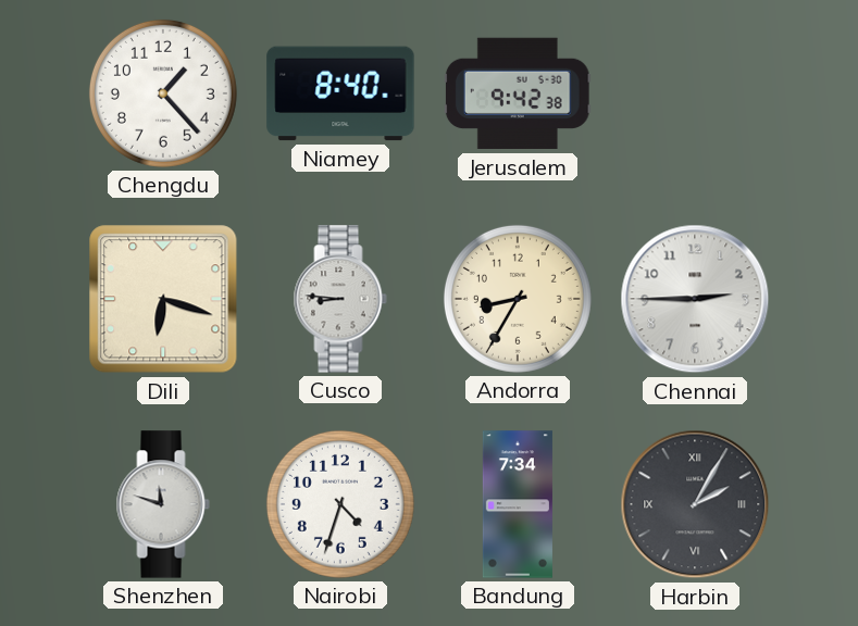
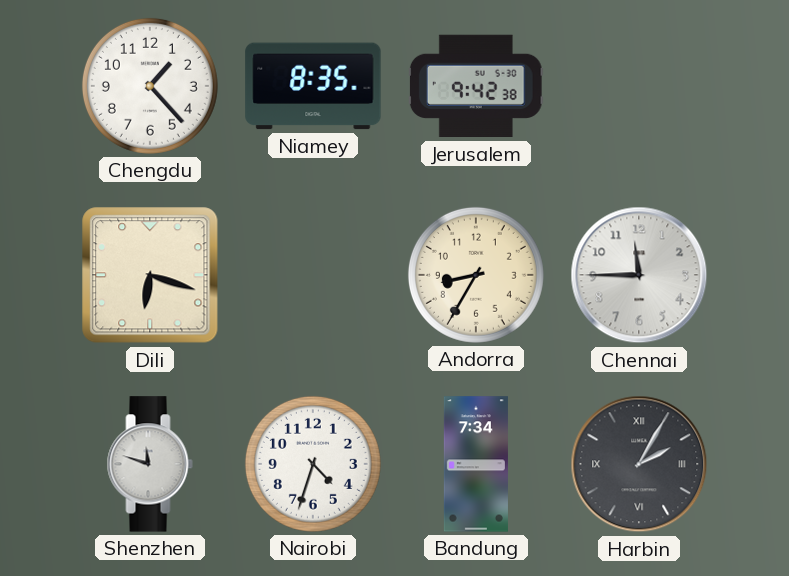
Niamey: 8:40 -> 8:35
Cusco: 8:46 -> none
Chennai: 2:45 -> 11:45
